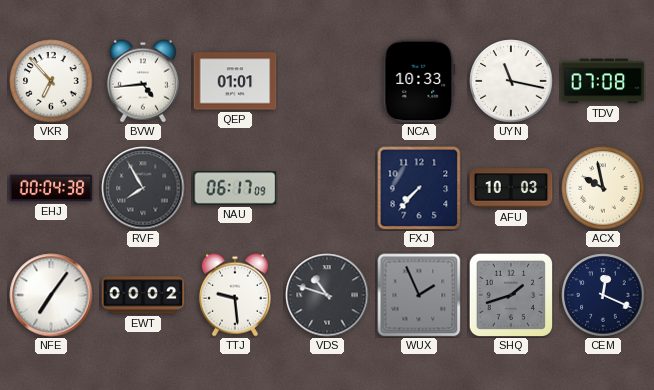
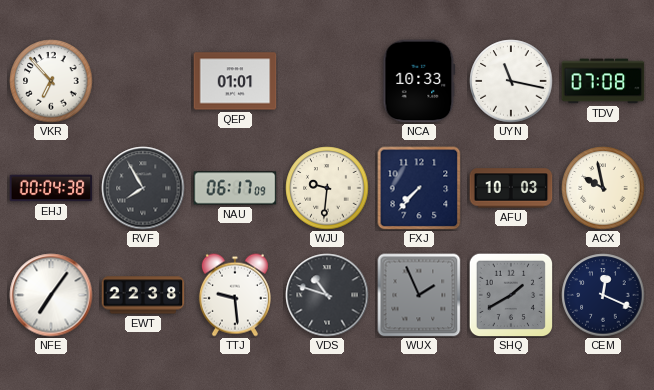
BVW: 4:44 -> none
WJU: none -> 9:31
EWT: 00:02 -> 22:38
SHQ: 1:42 -> 1:40
